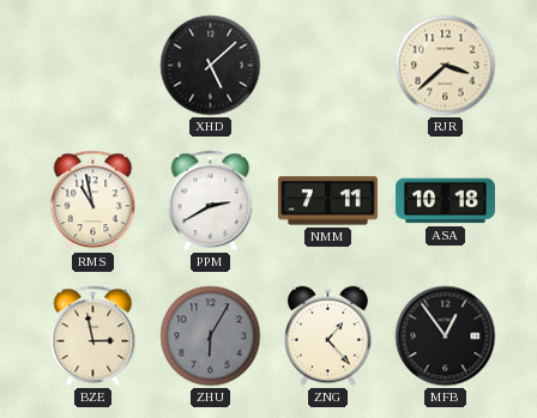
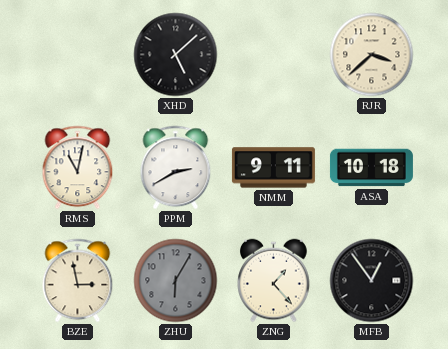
RMS: 10:58 -> 11:02
NMM: 7:11 -> 9:11
